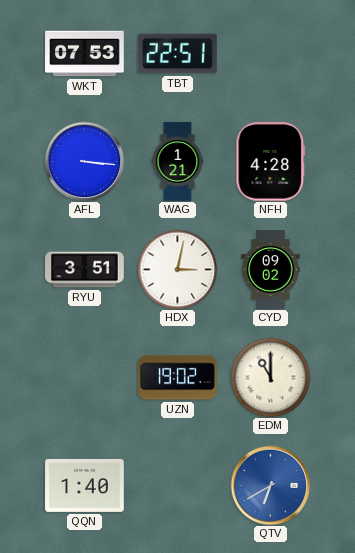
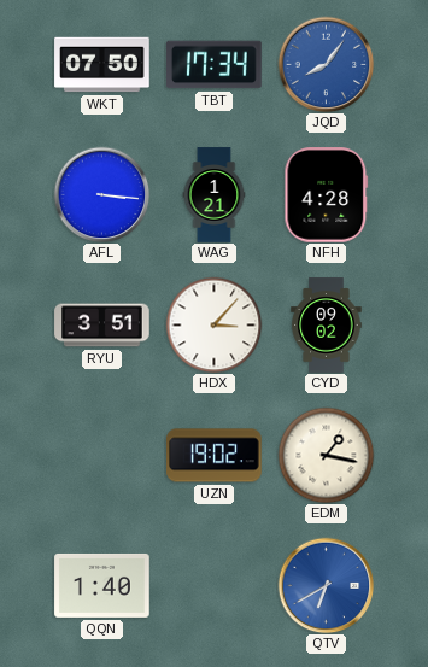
WKT: 07:53 -> 07:50
TBT: 22:51 -> 17:34
JQD: none -> 8:06
HDX: 3:02 -> 3:07
EDM: 11:00 -> 1:17
